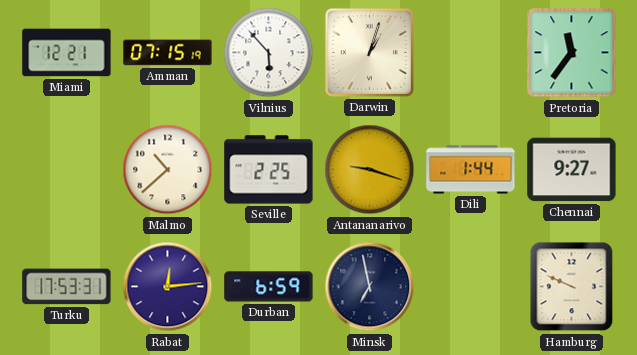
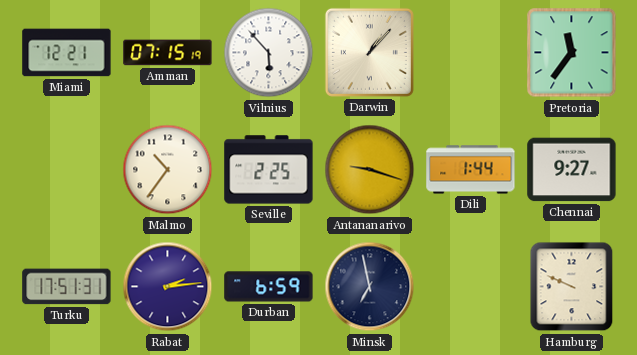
Darwin: 1:03 -> 1:07
Malmo: 10:38 -> 10:36
Turku: 17:53 -> 17:51
Rabat: 12:14 -> 2:14
